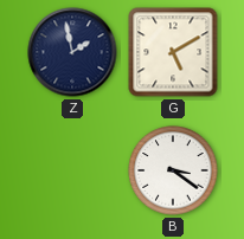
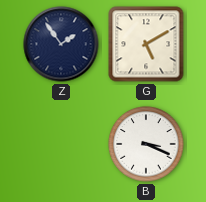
Z: 1:58 -> 1:54
B: 3:21 -> 3:19
